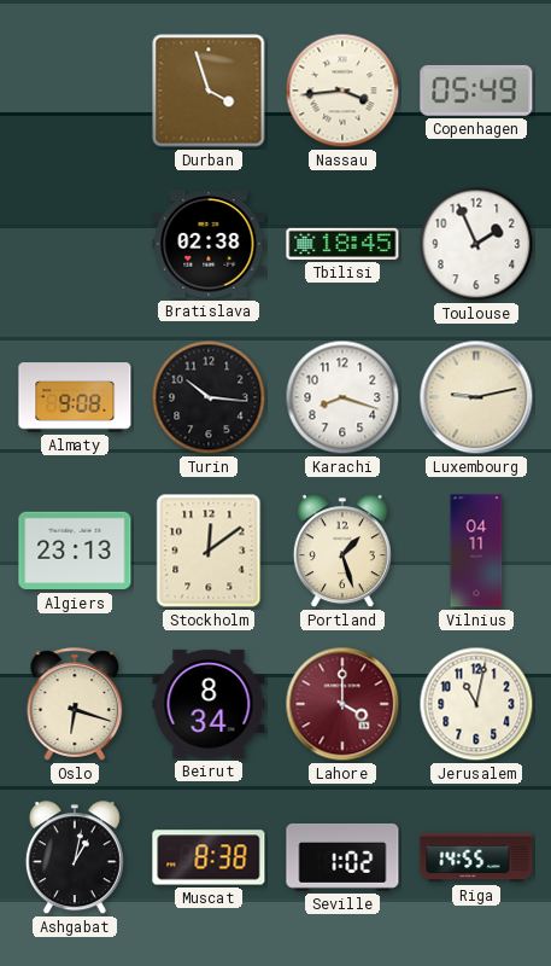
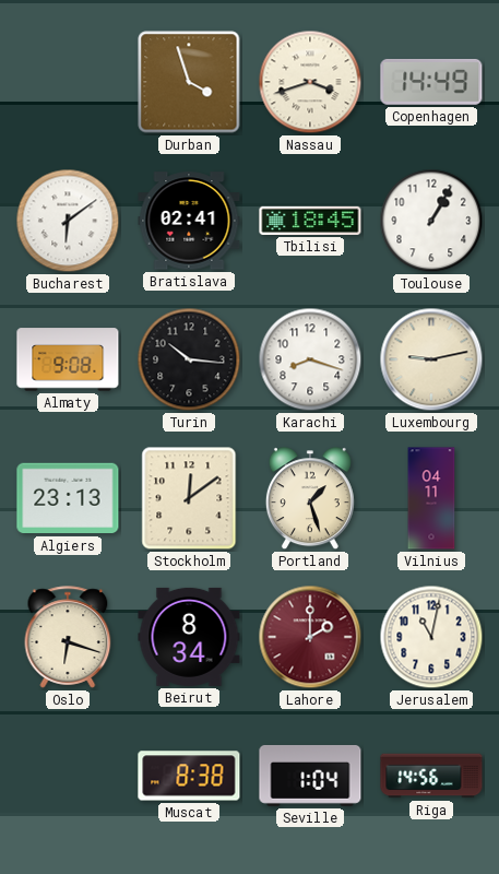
Nassau: 3:44 -> 3:42
Copenhagen: 05:49 -> 14:49
Bucharest: none -> 6:09
Bratislava: 02:38 -> 02:41
Toulouse: 1:56 -> 1:05
Lahore: 4:00 -> 2:00
Ashgabat: 1:02 -> none
Seville: 1:02 -> 1:04
Riga: 14:55 -> 14:56
